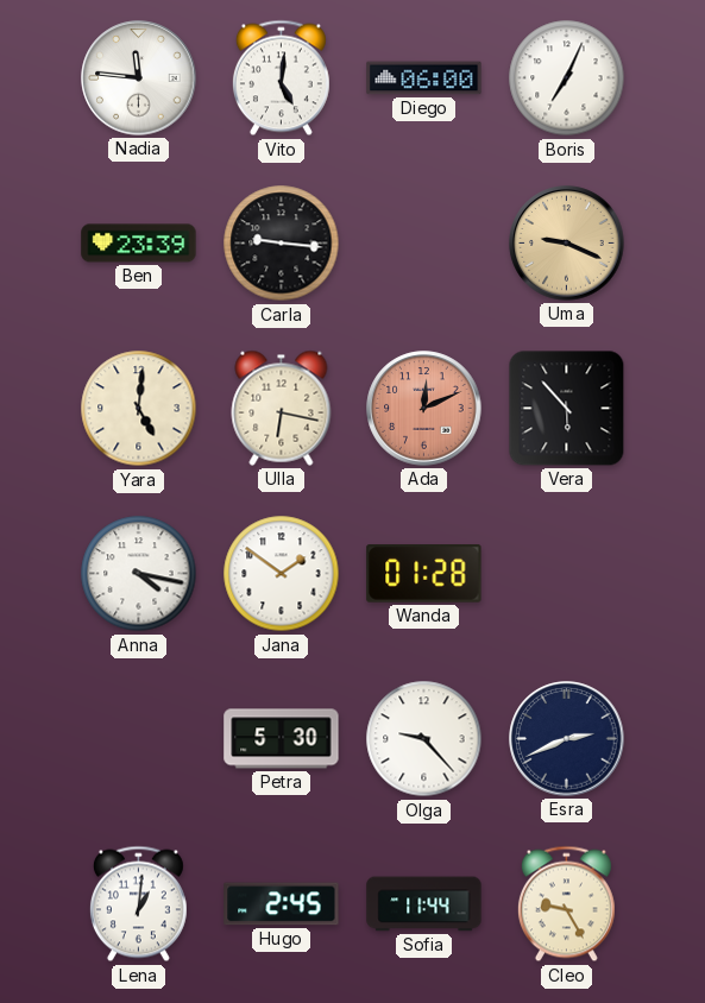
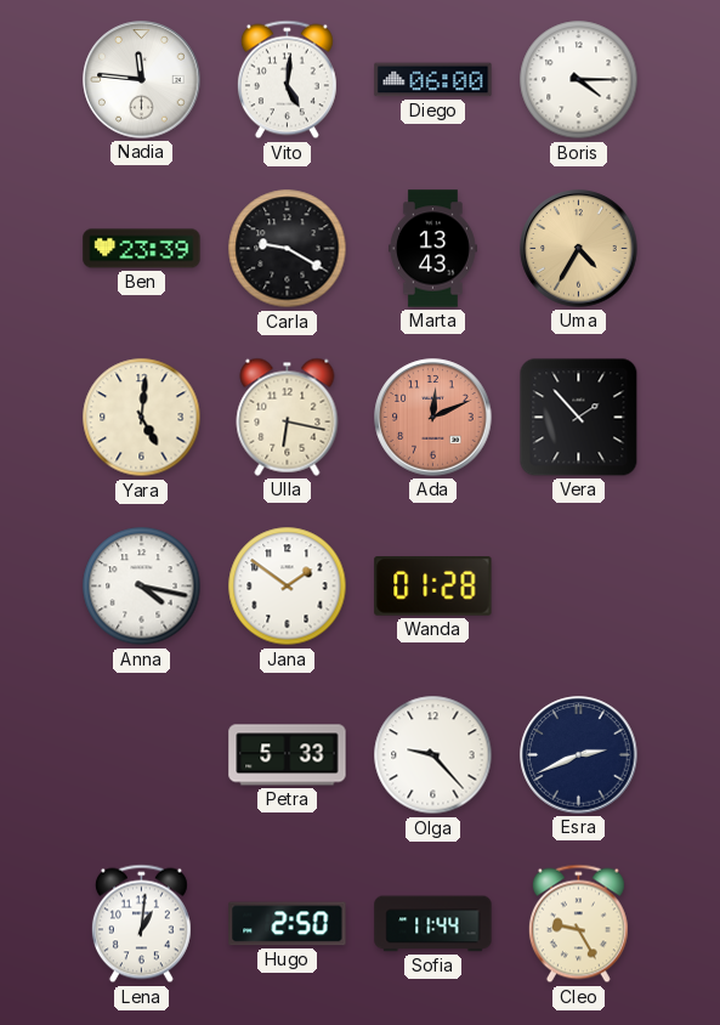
Boris: 7:04 -> 4:15
Carla: 9:16 -> 9:20
Marta: none -> 13:43
Uma: 9:19 -> 4:35
Vera: 5:53 -> 1:53
Petra: 5:30 -> 5:33
Hugo: 2:45 -> 2:50
